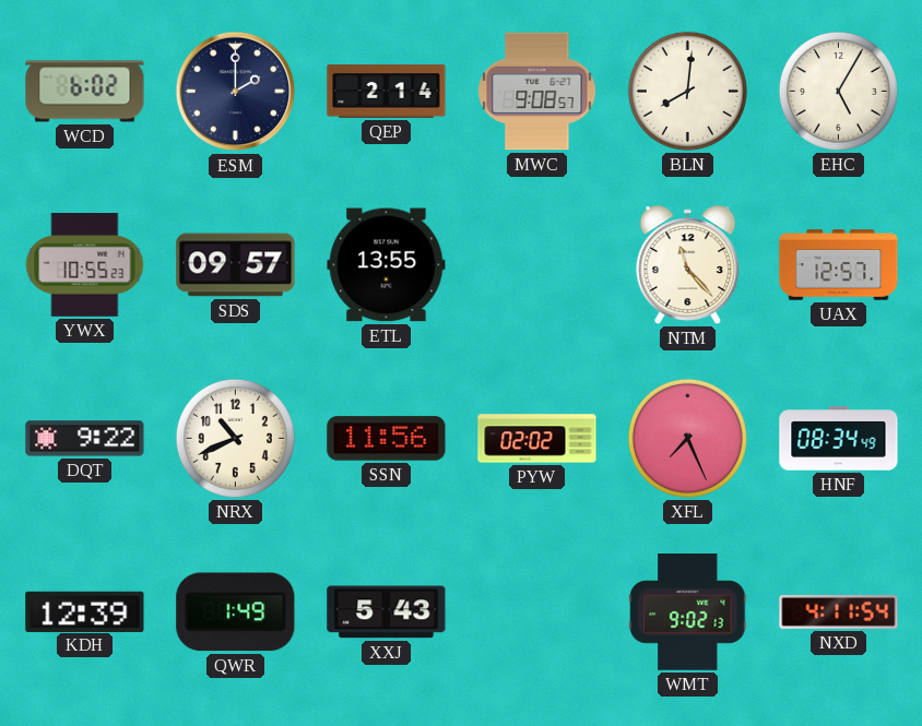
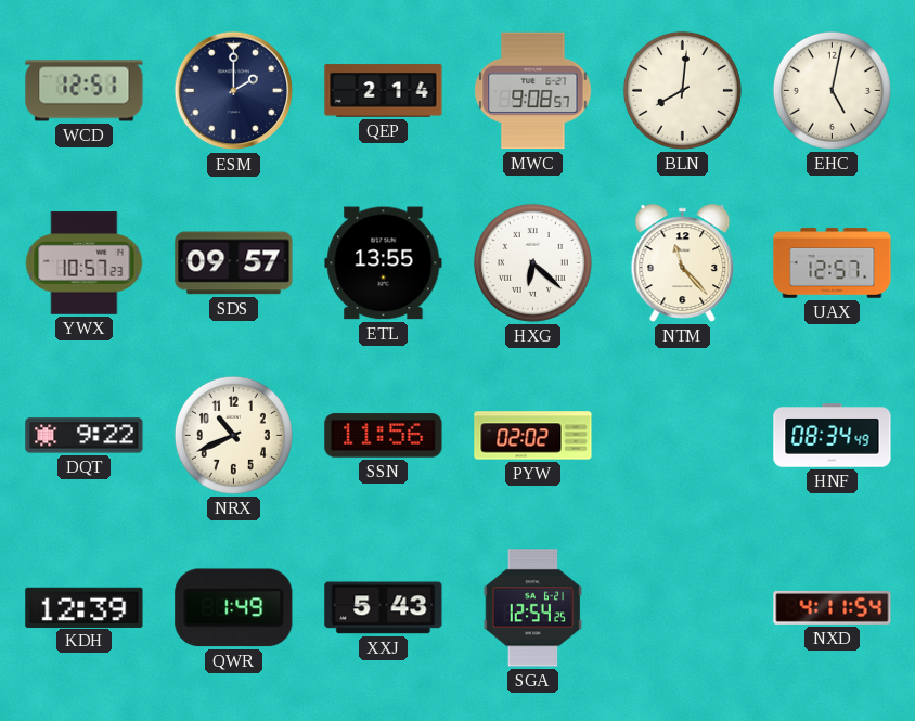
WCD: 6:02 -> 12:51
EHC: 5:05 -> 5:02
YWX: 10:55 -> 10:57
HXG: none -> 6:22
XFL: 7:26 -> none
SGA: none -> 12:54
WMT: 9:02 -> none
